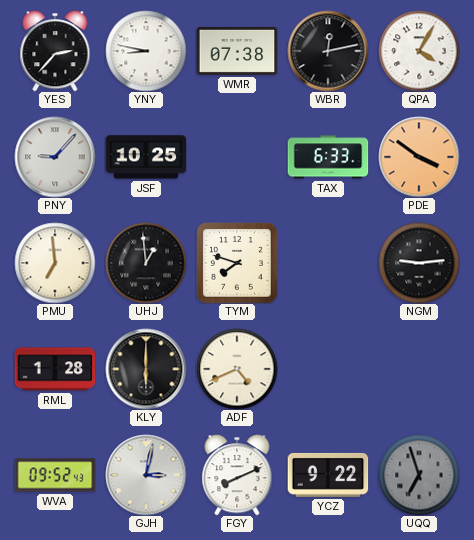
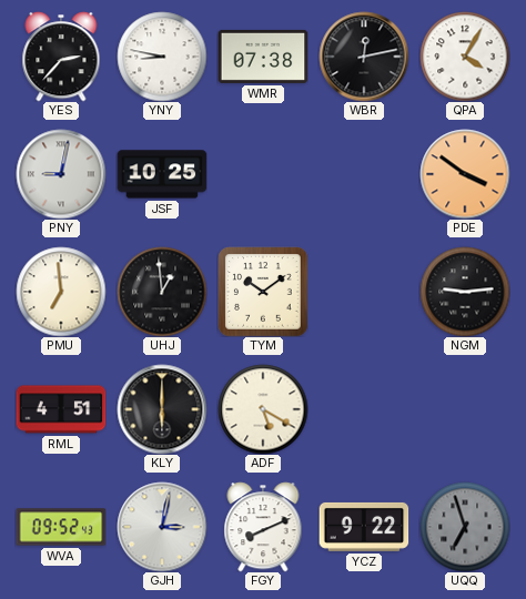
PNY: 9:07 -> 9:02
TAX: 6:33 -> none
TYM: 7:48 -> 10:09
RML: 1:28 -> 4:51
ADF: 4:41 -> 5:20
